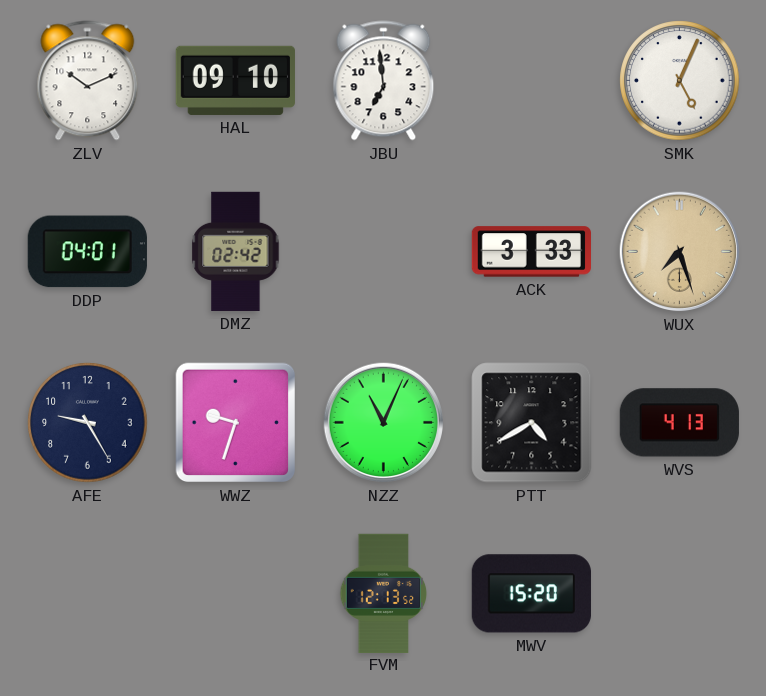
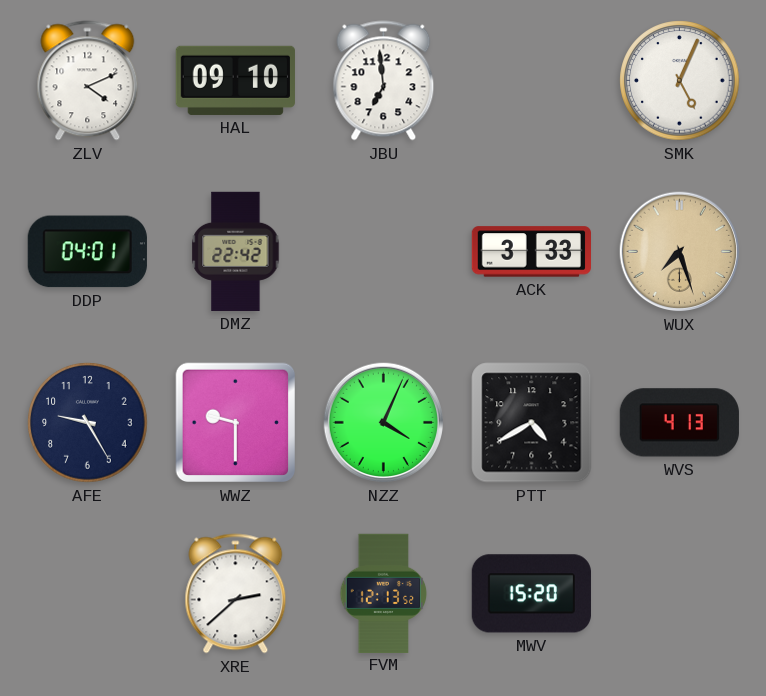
ZLV: 10:11 -> 4:11
DMZ: 02:42 -> 22:42
WWZ: 9:33 -> 9:30
NZZ: 11:04 -> 4:04
XRE: none -> 2:38
